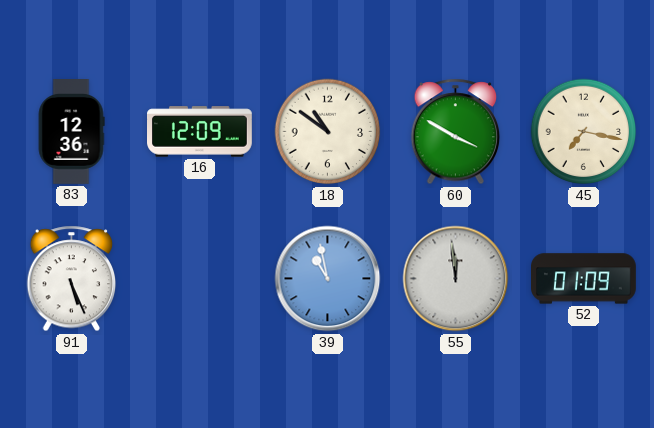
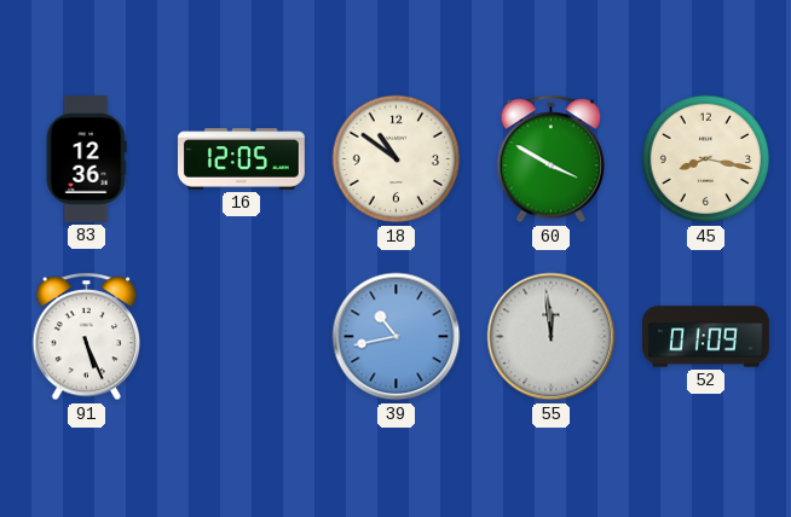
16: 12:09 -> 12:05
45: 7:17 -> 8:17
39: 10:58 -> 10:43
